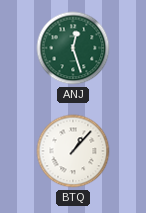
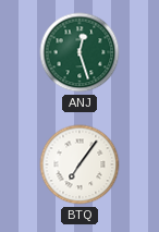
BTQ: 1:07 -> 7:06
